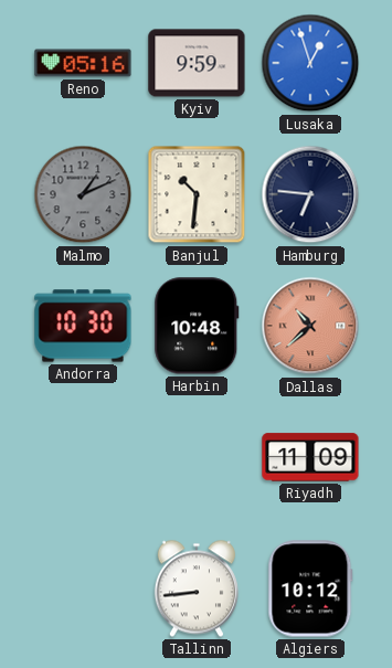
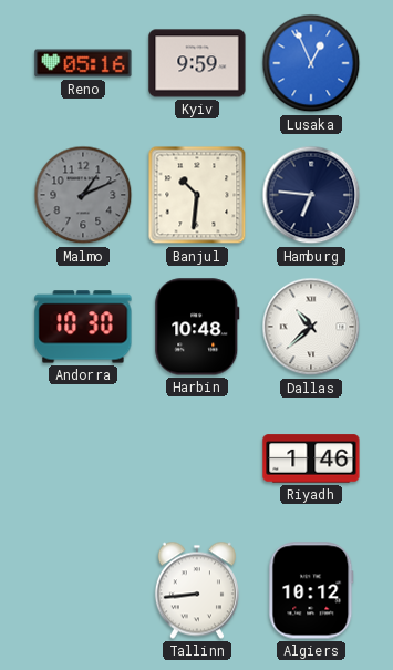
Lusaka: 12:57 -> 12:56
Dallas dial: salmon -> white
Riyadh: 11:09 -> 1:46
